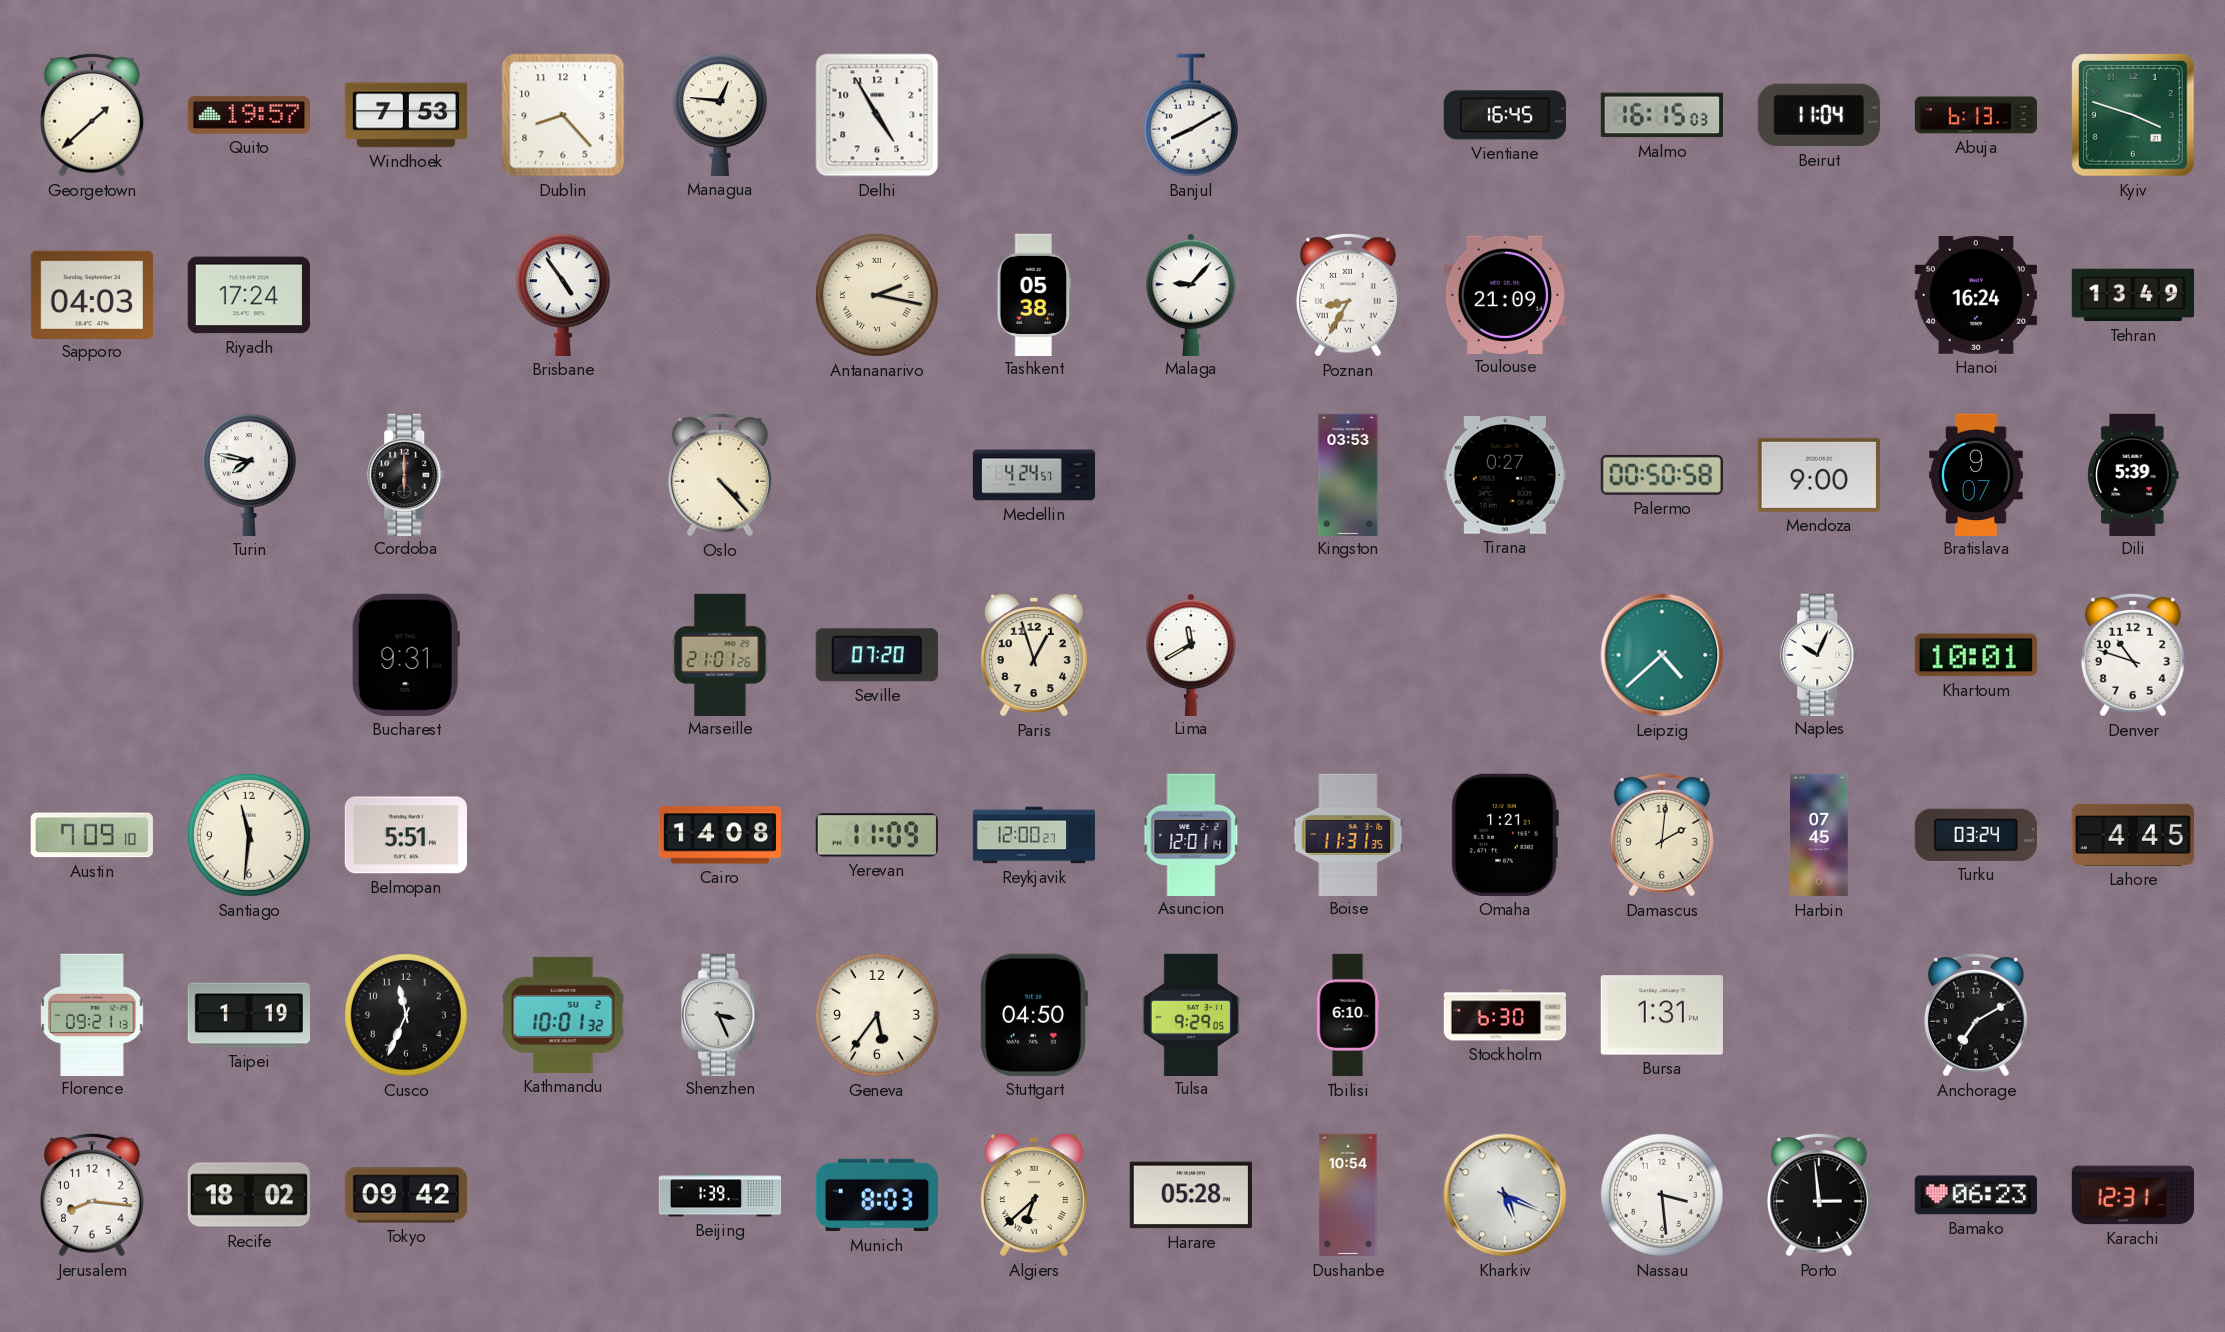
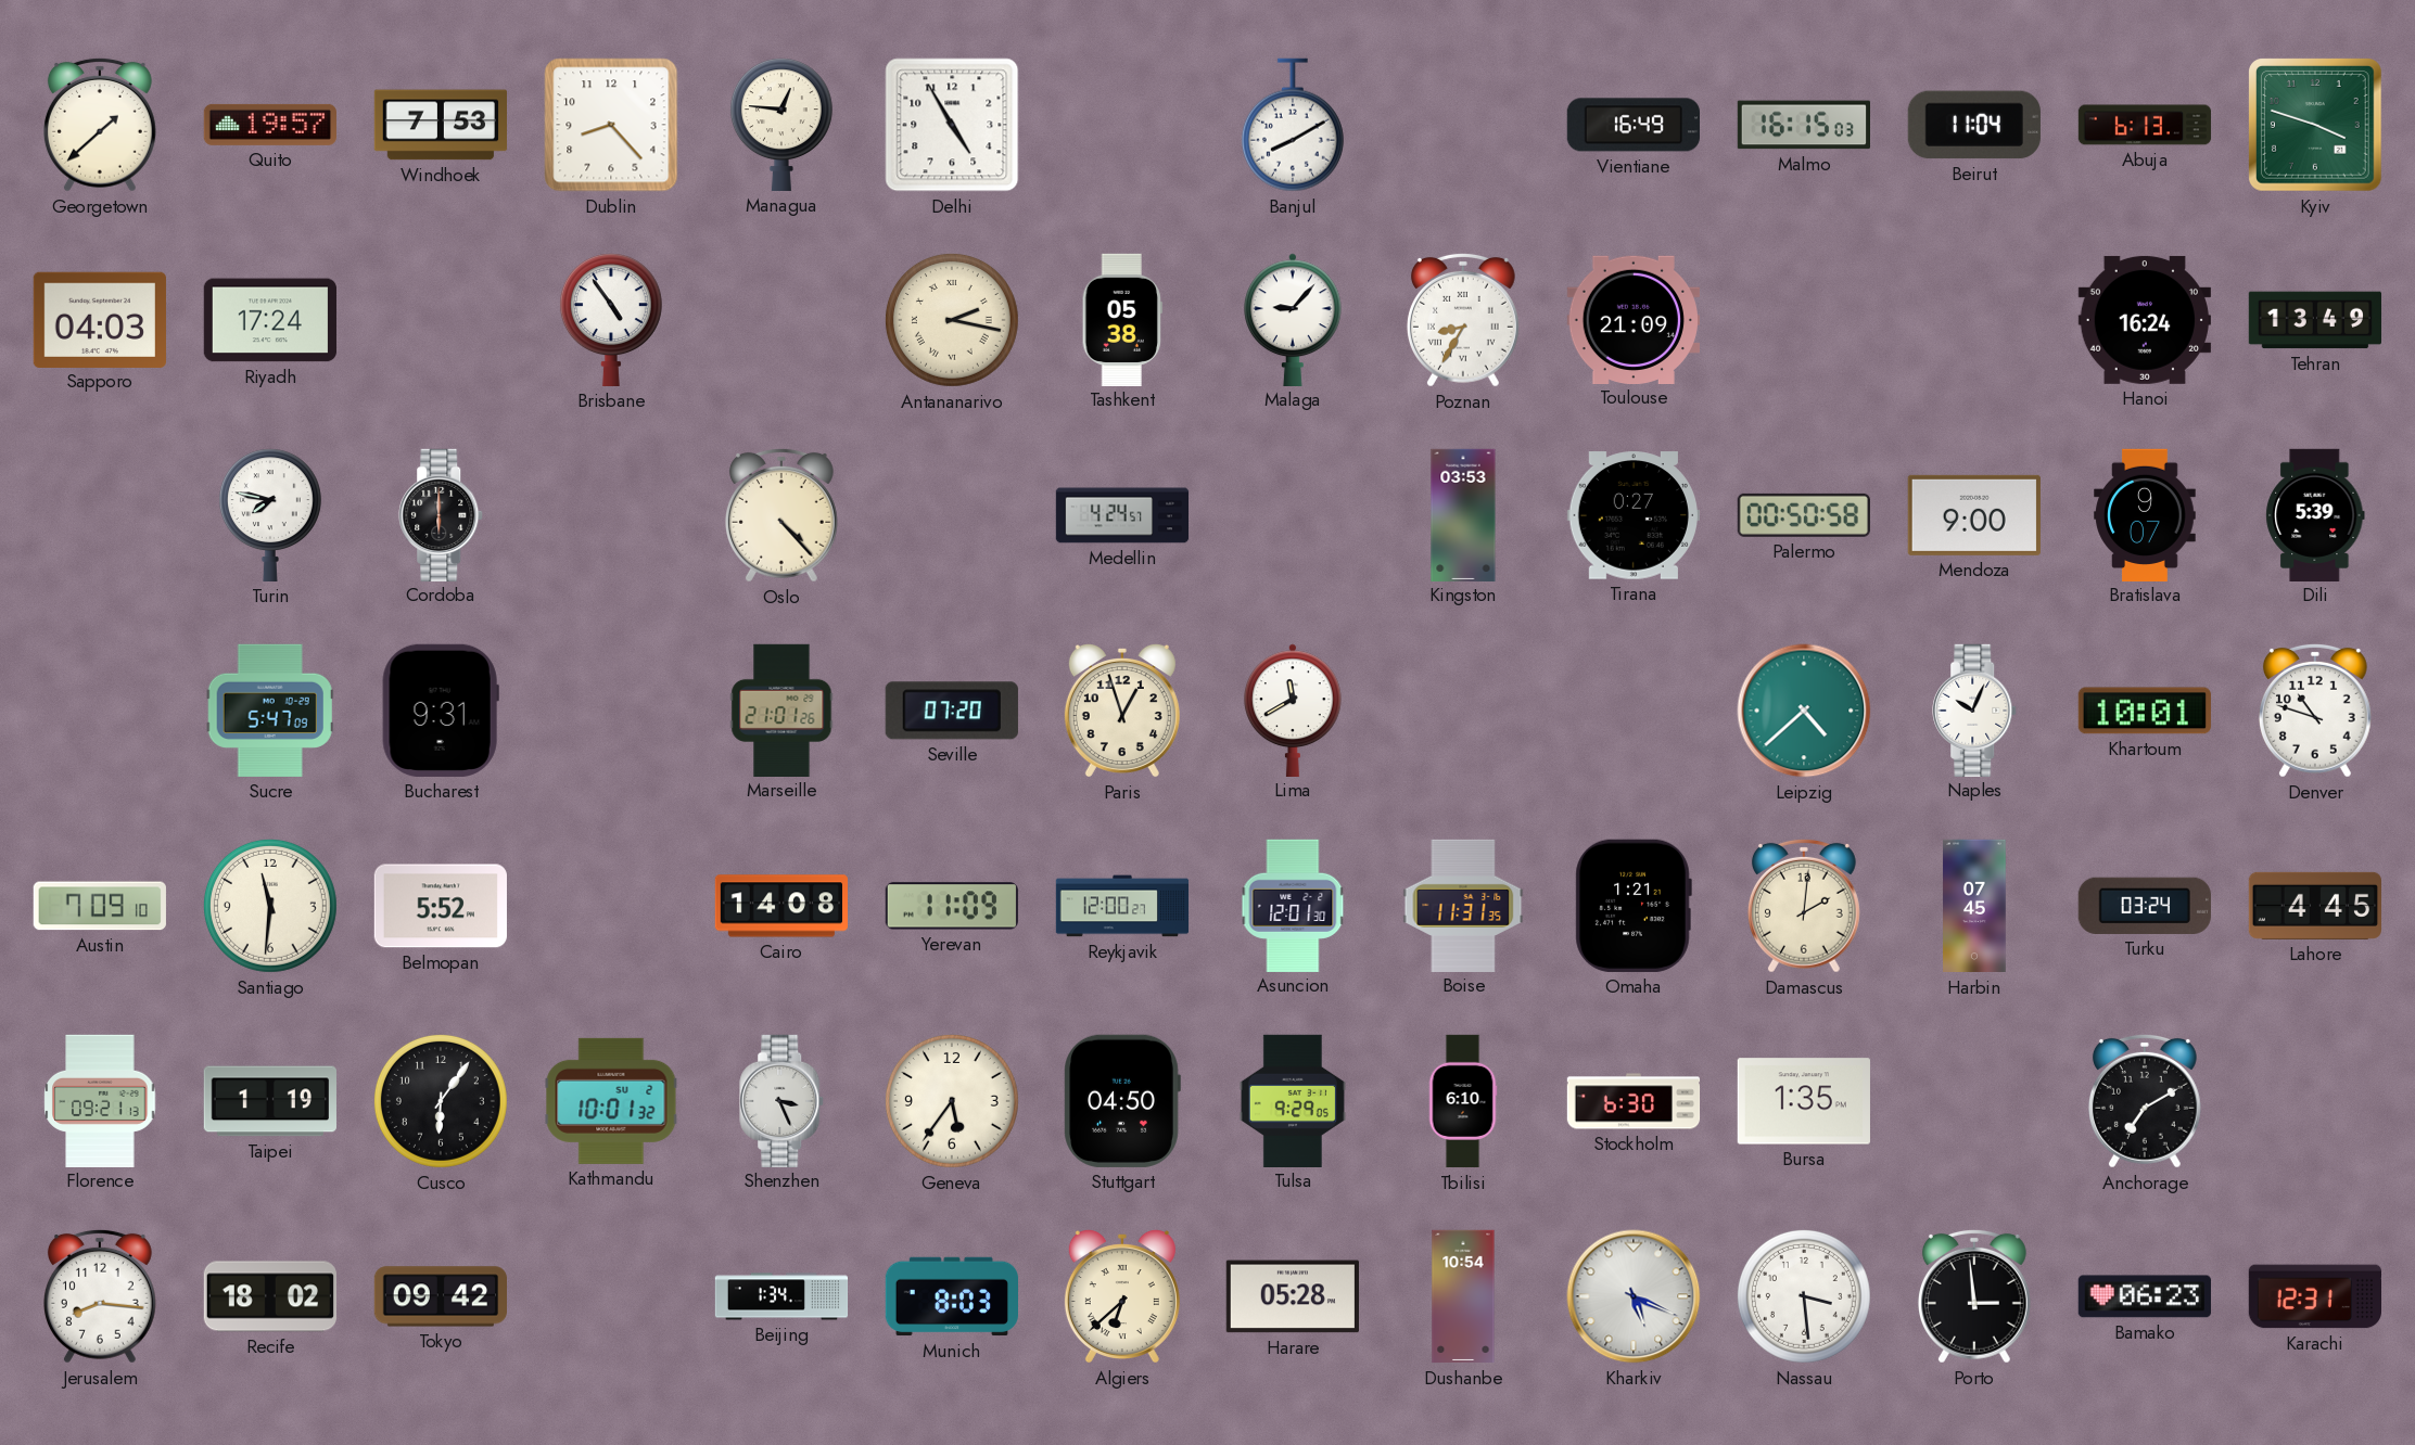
Vientiane: 16:45 -> 16:49
Sucre: none -> 5:47
Belmopan: 5:51 -> 5:52
Asuncion: 12:01:14 -> 12:01:30
Cusco: 11:34 -> 6:06
Bursa: 1:31 -> 1:35
Beijing: 1:39 -> 1:34
